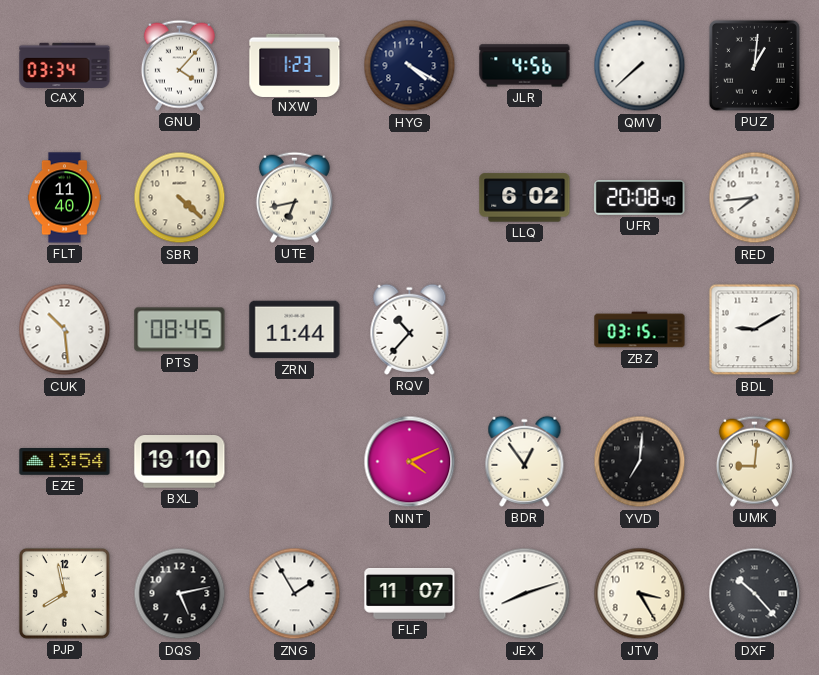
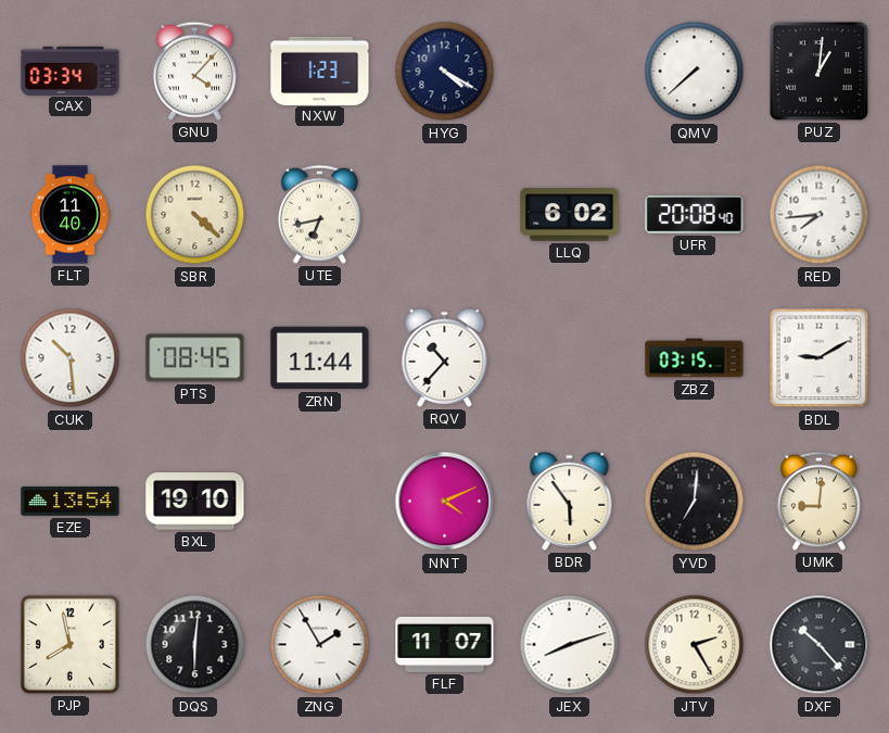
JLR: 4:56 -> none
BDR: 12:54 -> 5:54
DQS: 5:13 -> 6:01
JTV: 3:25 -> 2:25
